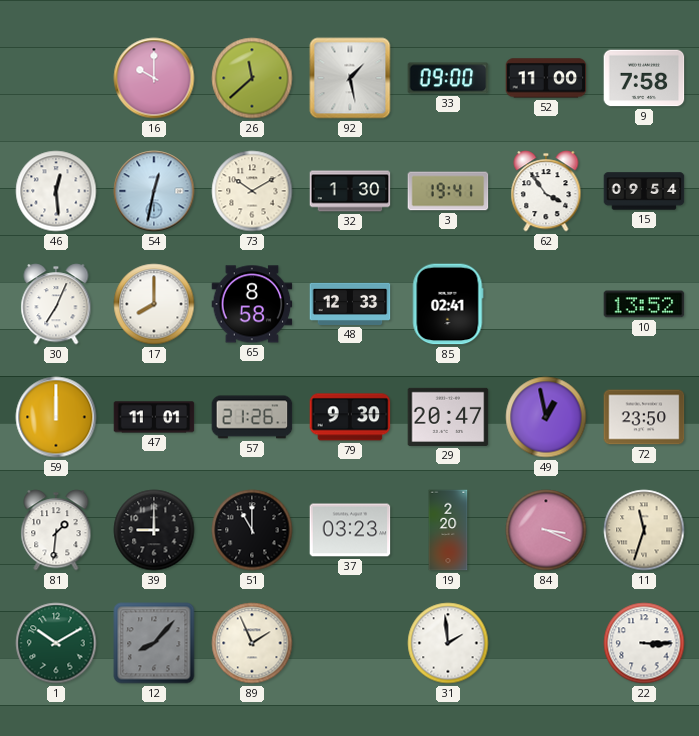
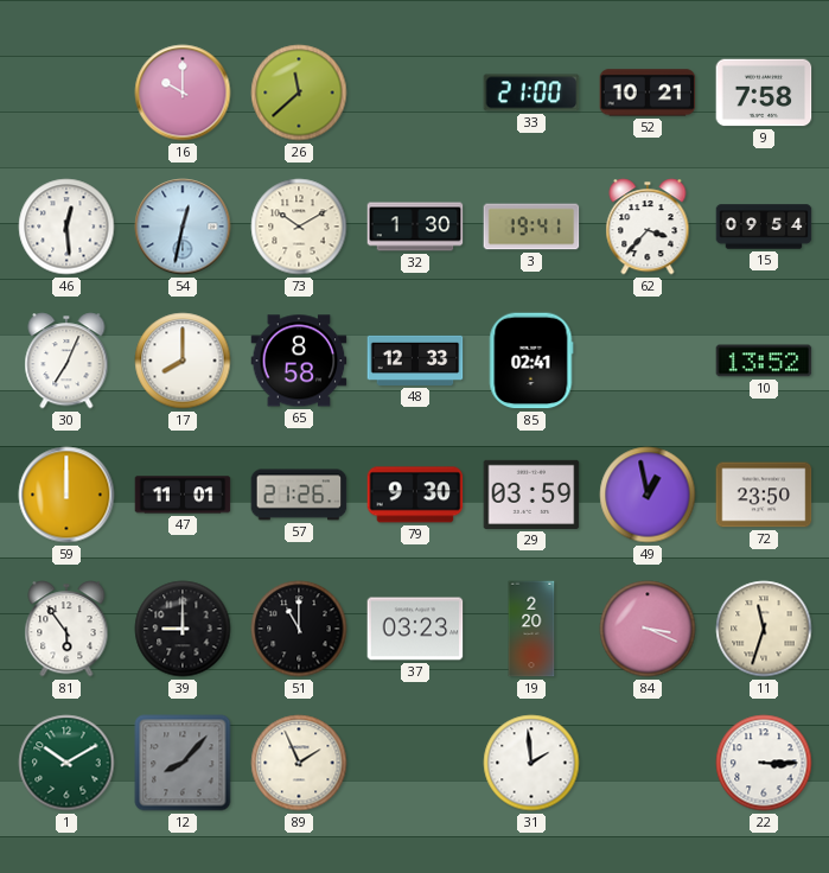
92: 1:28 -> none
33: 09:00 -> 21:00
52: 11:00 -> 10:21
62: 3:54 -> 3:37
29: 20:47 -> 03:59
81: 1:31 -> 5:54
